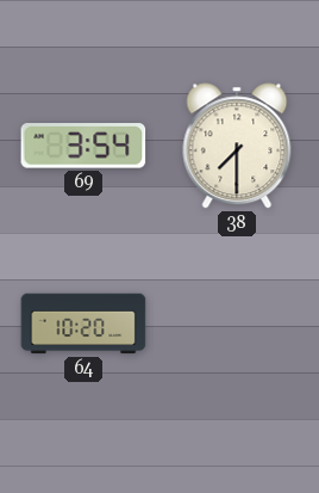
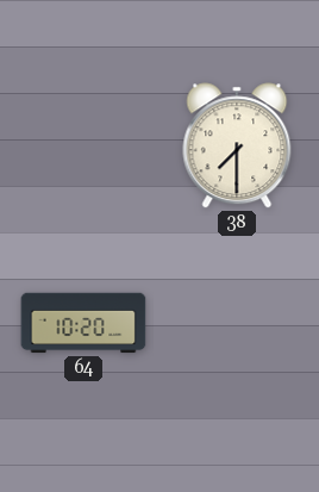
69: 3:54 -> none
